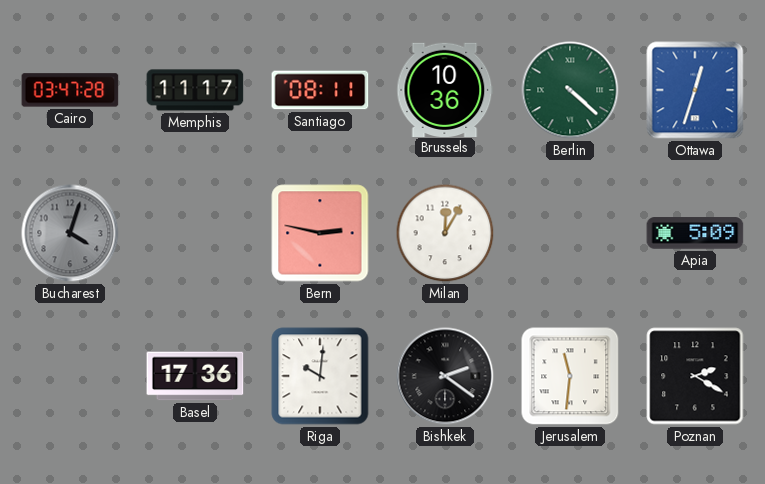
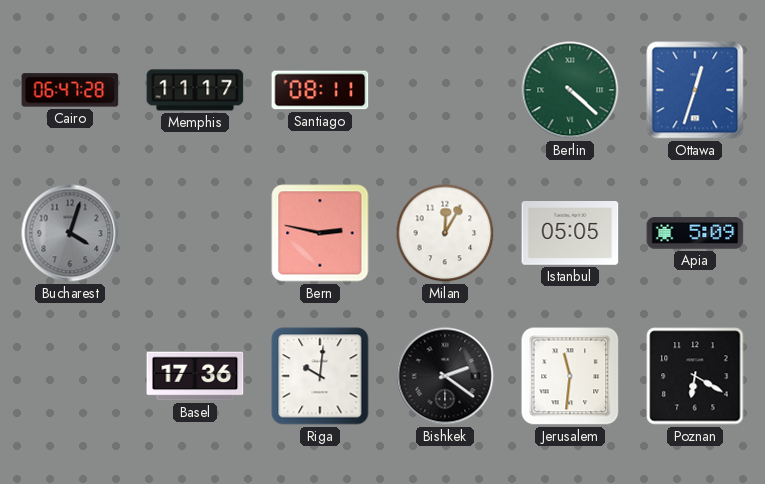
Cairo: 03:47 -> 06:47
Brussels: 10:36 -> none
Istanbul: none -> 05:05
Poznan: 2:20 -> 6:20
